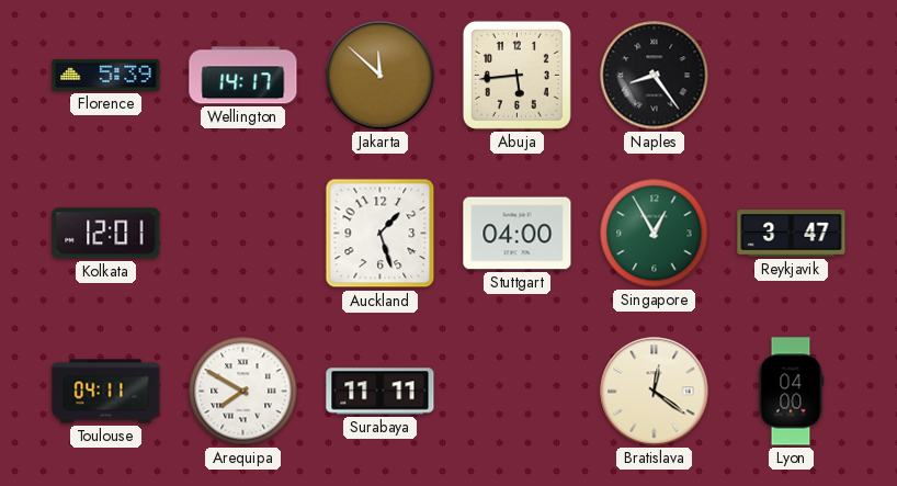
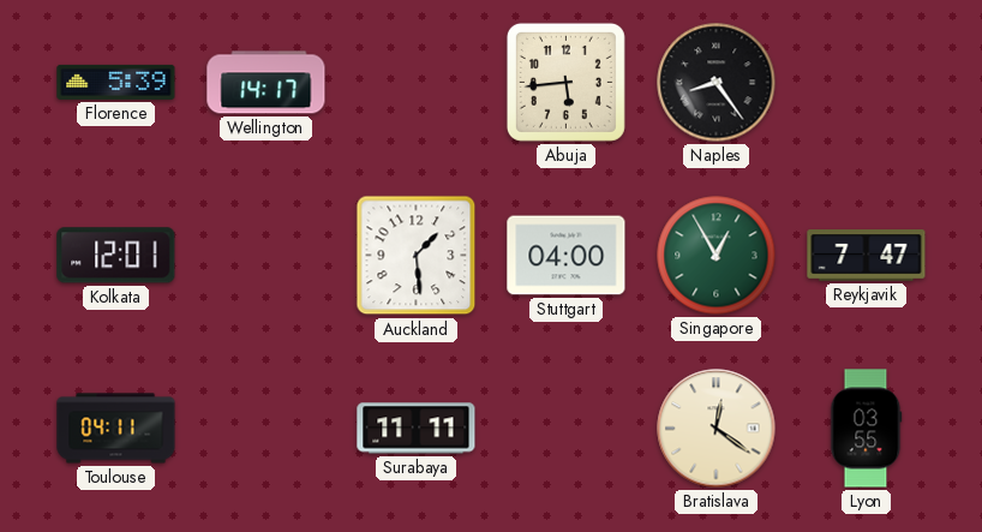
Jakarta: 11:52 -> none
Auckland: 1:27 -> 1:29
Reykjavik: 3:47 -> 7:47
Arequipa: 7:50 -> none
Lyon: 04:00 -> 03:55
